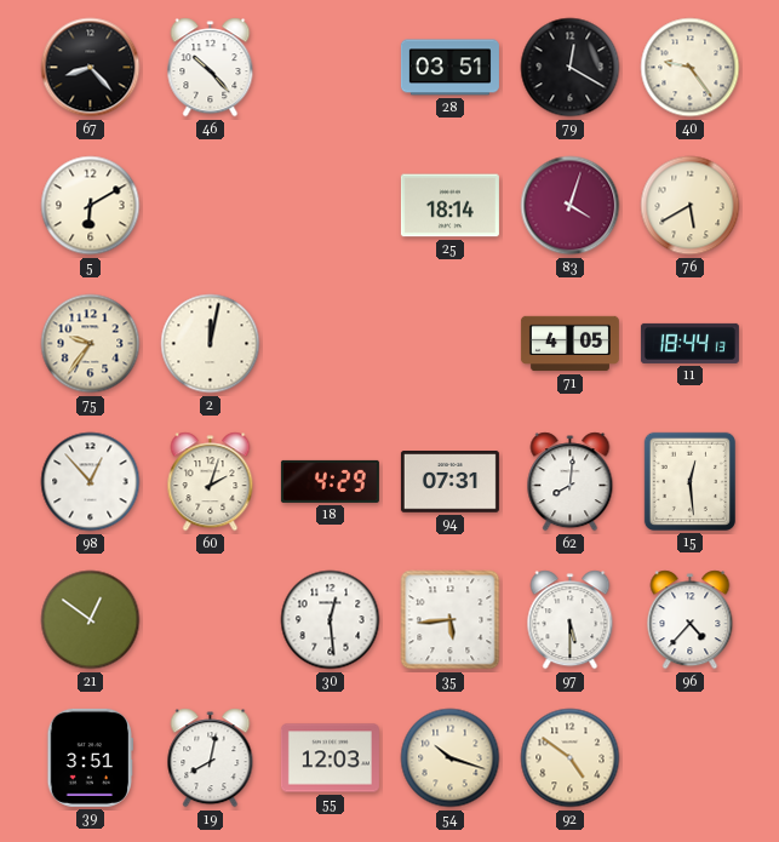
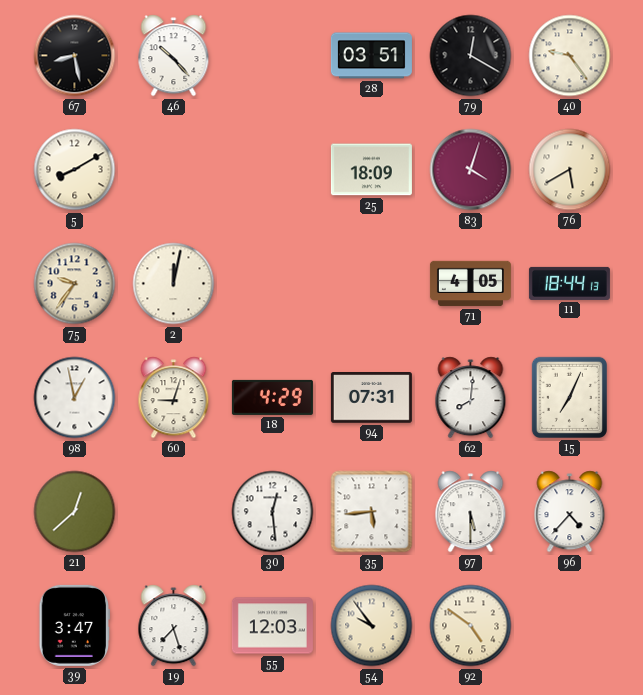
67: 8:23 -> 8:28
5: 6:10 -> 8:10
25: 18:14 -> 18:09
98: 12:53 -> 12:58
60: 2:03 -> 9:03
15: 12:29 -> 7:04
21: 12:51 -> 12:38
39: 3:51 -> 3:47
19: 8:02 -> 7:27
54: 10:18 -> 9:54
